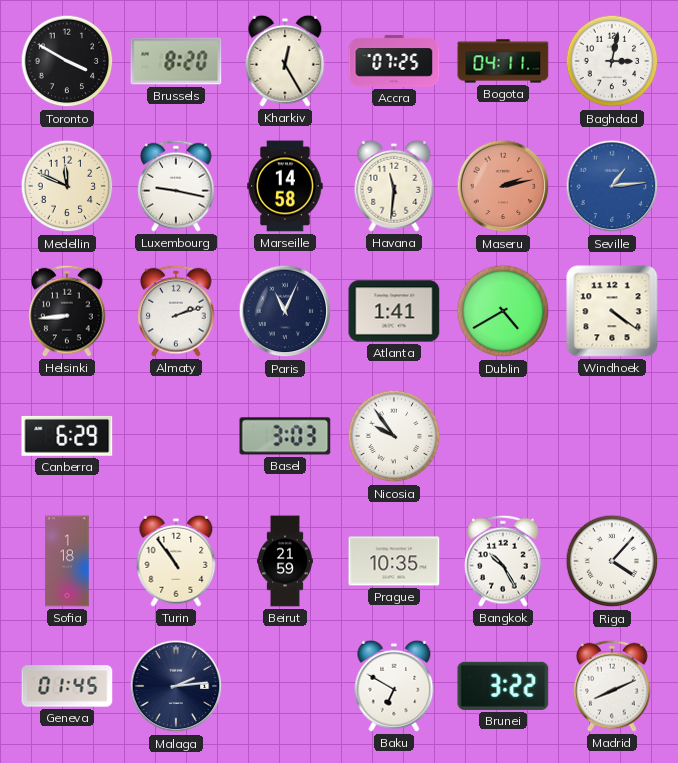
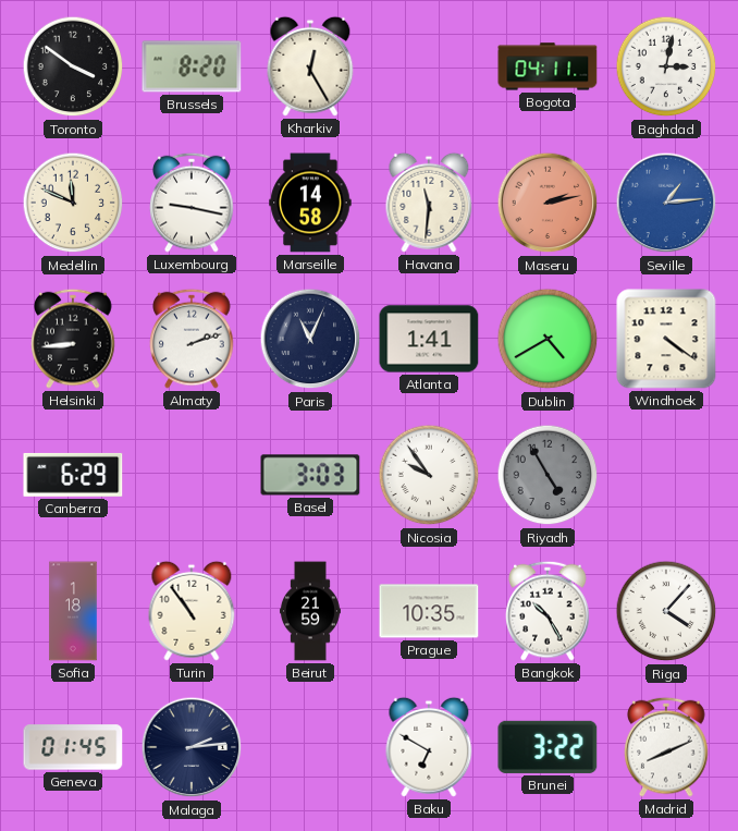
Toronto: 3:50 -> 3:51
Accra: 07:25 -> none
Riyadh: none -> 4:55
